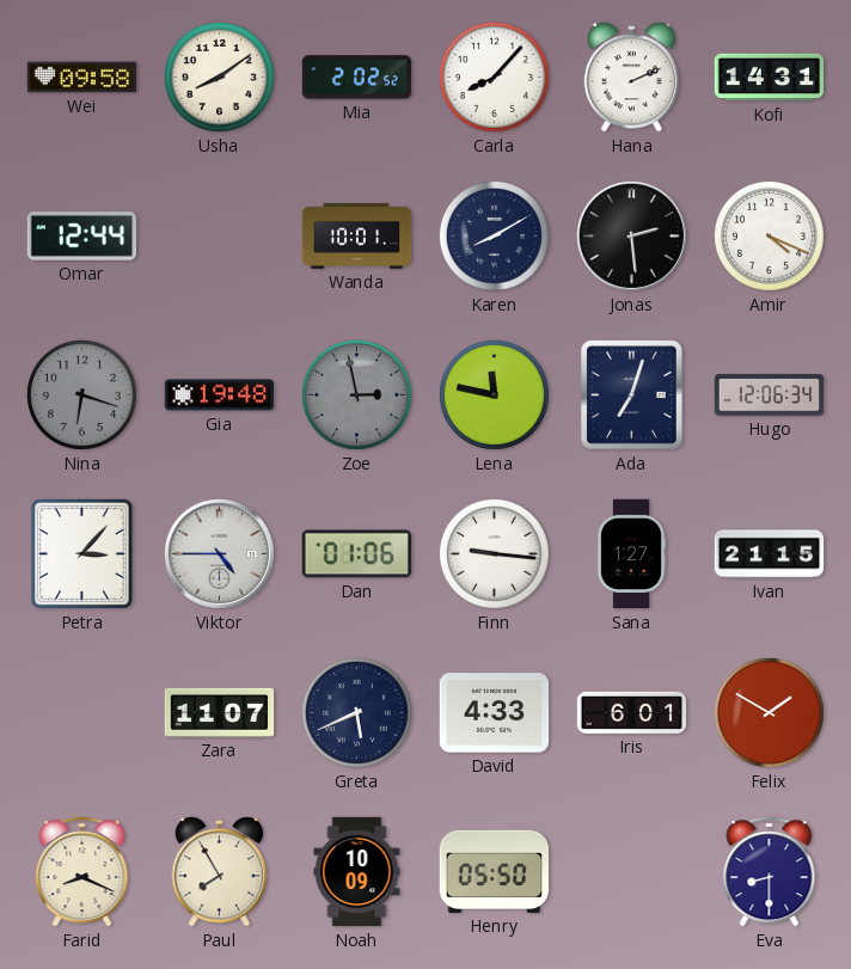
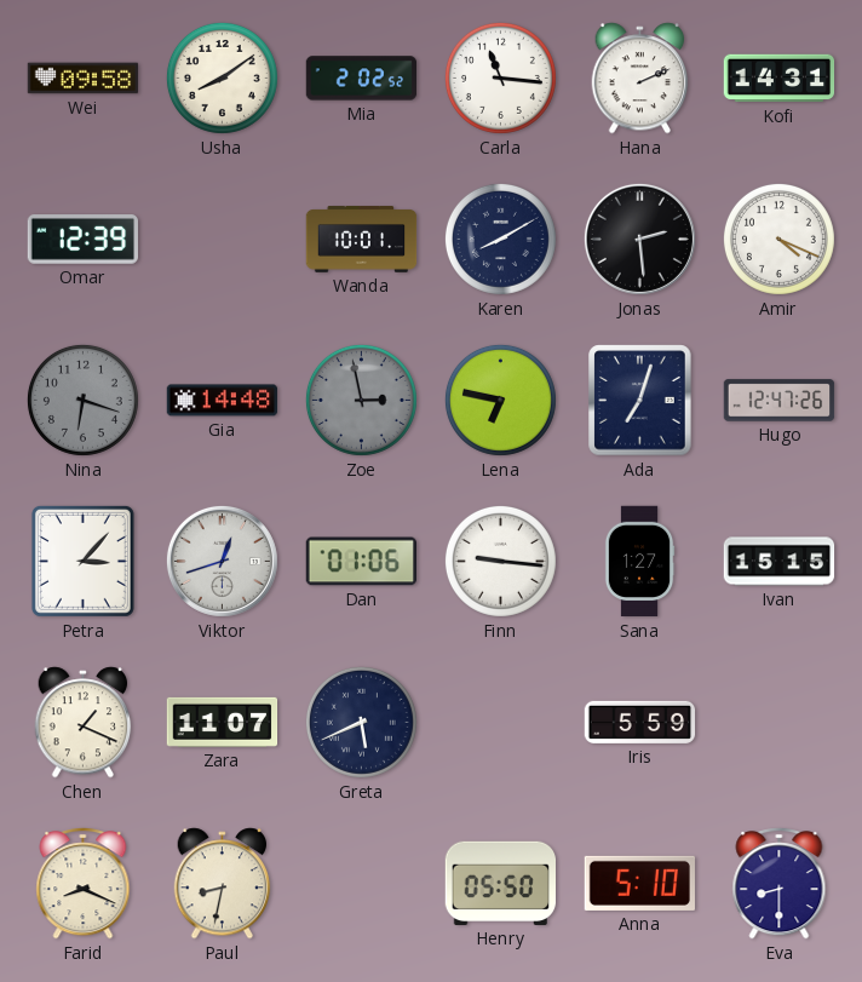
Carla: 8:07 -> 11:16
Omar: 12:44 -> 12:39
Gia: 19:48 -> 14:48
Lena: 11:47 -> 6:47
Hugo: 12:06 -> 12:47
Viktor: 4:45 -> 12:42
Ivan: 21:15 -> 15:15
Chen: none -> 1:19
David: 4:33 -> none
Iris: 6:01 -> 5:59
Felix: 1:50 -> none
Paul: 7:55 -> 8:32
Noah: 10:09 -> none
Anna: none -> 5:10
